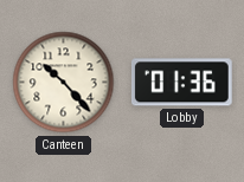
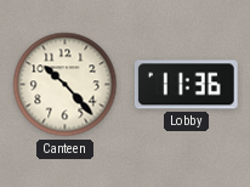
Lobby: 01:36 -> 11:36
